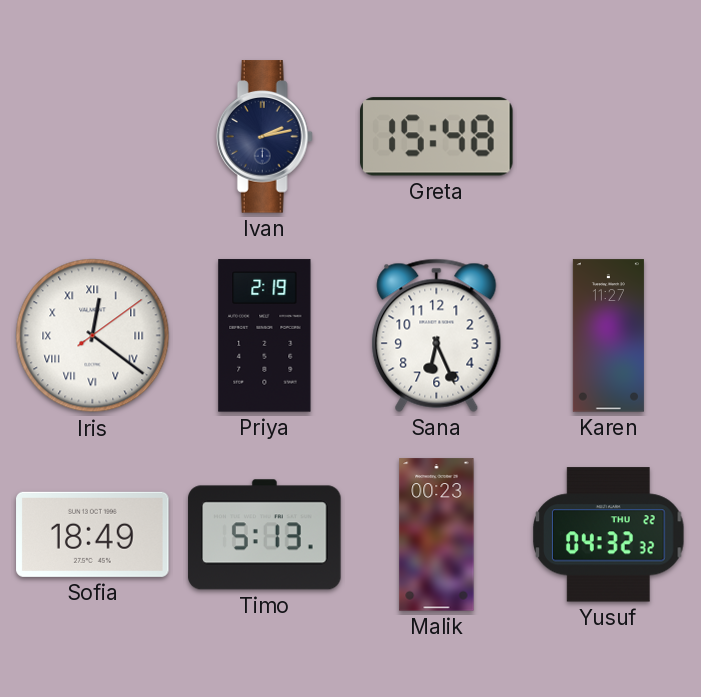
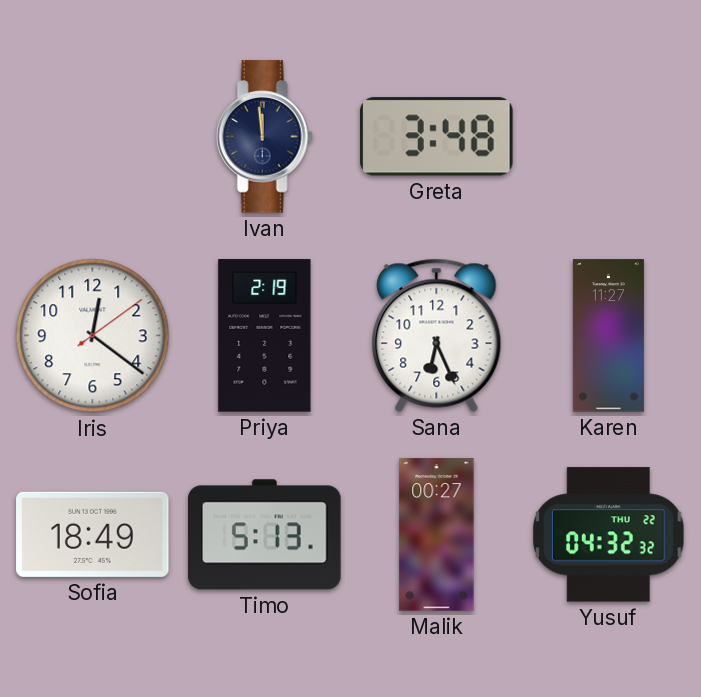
Ivan: 2:13 -> 11:59
Greta: 15:48 -> 3:48
Iris numerals: Roman -> Arabic
Malik: 00:23 -> 00:27
